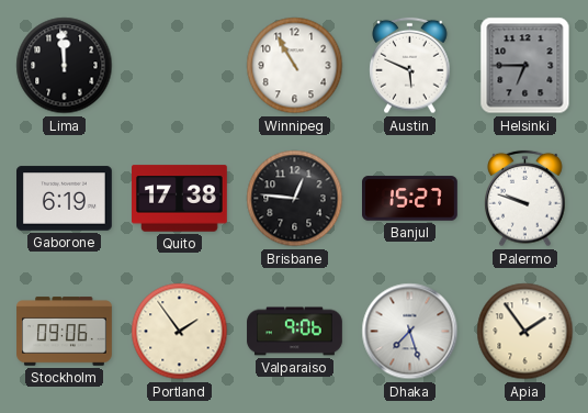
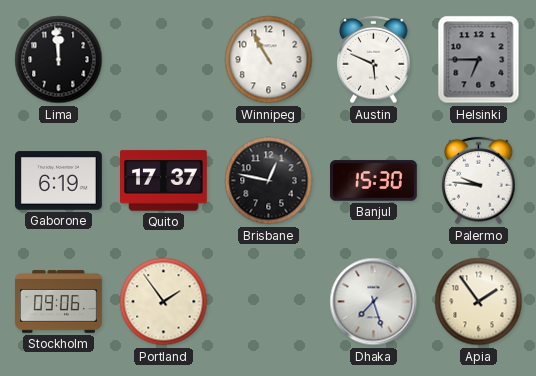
Quito: 17:38 -> 17:37
Brisbane: 12:46 -> 12:47
Banjul: 15:27 -> 15:30
Palermo: 9:48 -> 9:46
Valparaiso: 9:06 -> none
